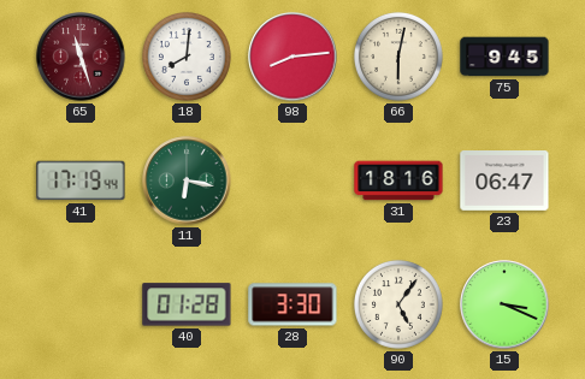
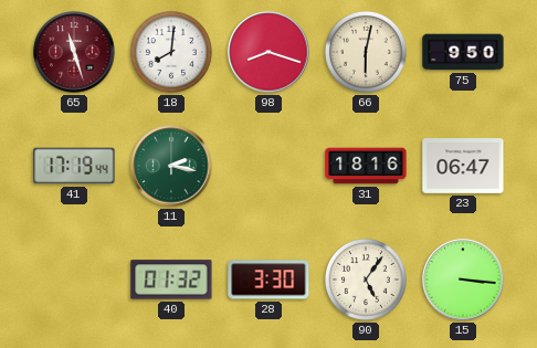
98: 8:14 -> 8:18
75: 9:45 -> 9:50
11: 6:17 -> 2:17
40: 01:28 -> 01:32
15: 3:19 -> 3:16
